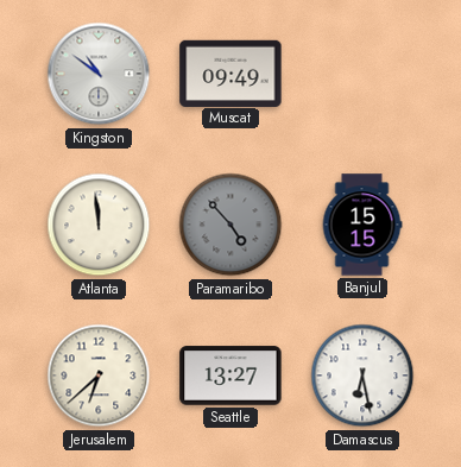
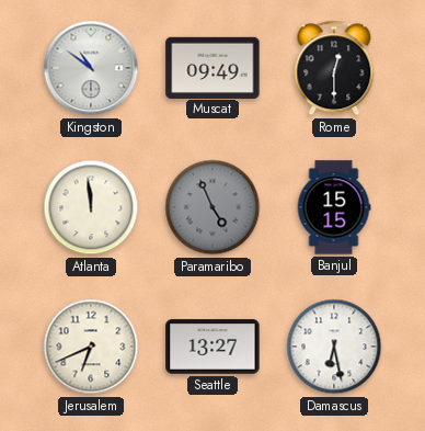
Rome: none -> 12:30
Paramaribo: 4:53 -> 4:56
Jerusalem: 6:38 -> 6:41
